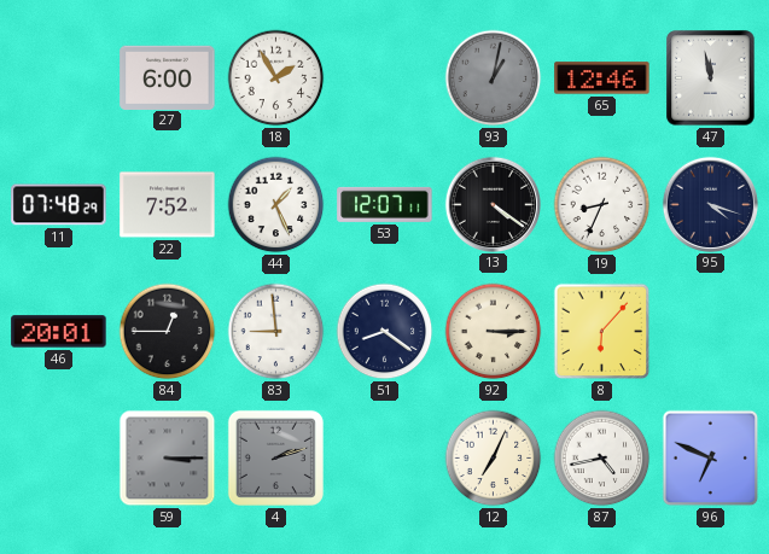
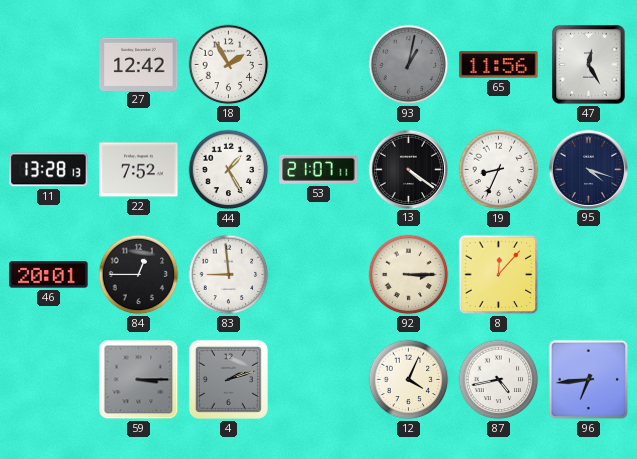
27: 6:00 -> 12:42
65: 12:46 -> 11:56
47: 11:58 -> 12:25
11: 07:48 -> 13:28
44: 1:26 -> 1:25
53: 12:07 -> 21:07
51: 8:21 -> none
8: 6:07 -> 12:07
12: 7:04 -> 4:04
96: 6:49 -> 6:44
